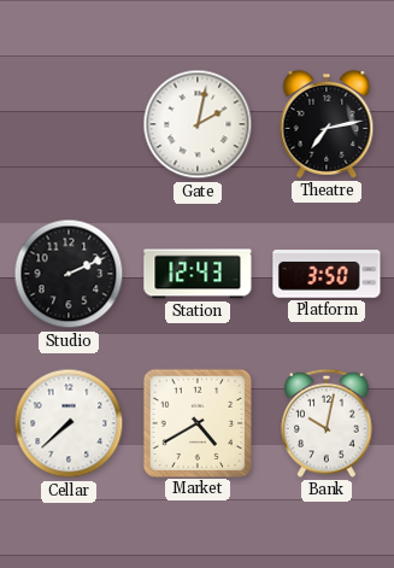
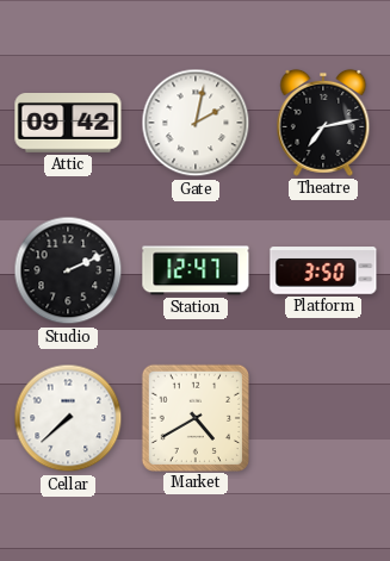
Attic: none -> 09:42
Station: 12:43 -> 12:47
Bank: 10:02 -> none
